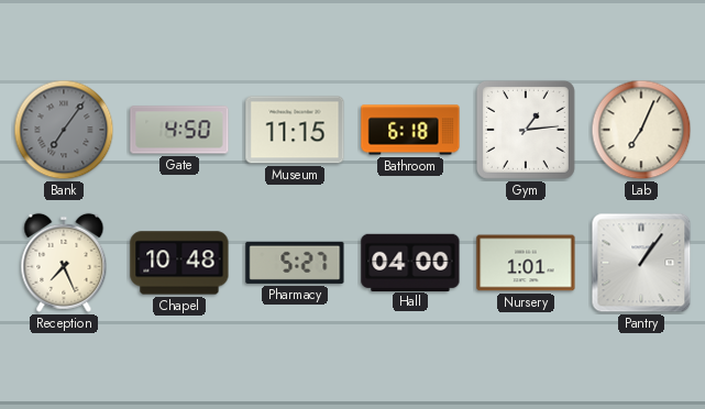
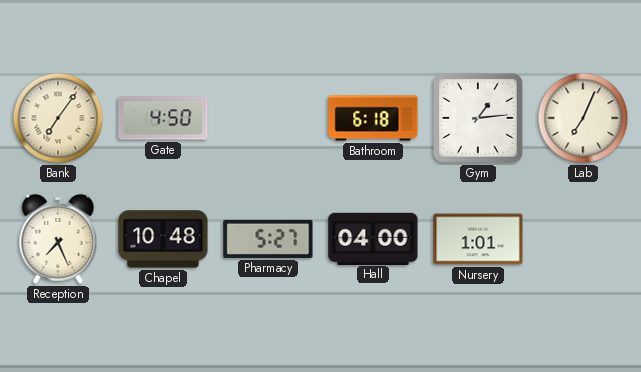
Bank dial: grey -> cream
Museum: 11:15 -> none
Pantry: 1:06 -> none
